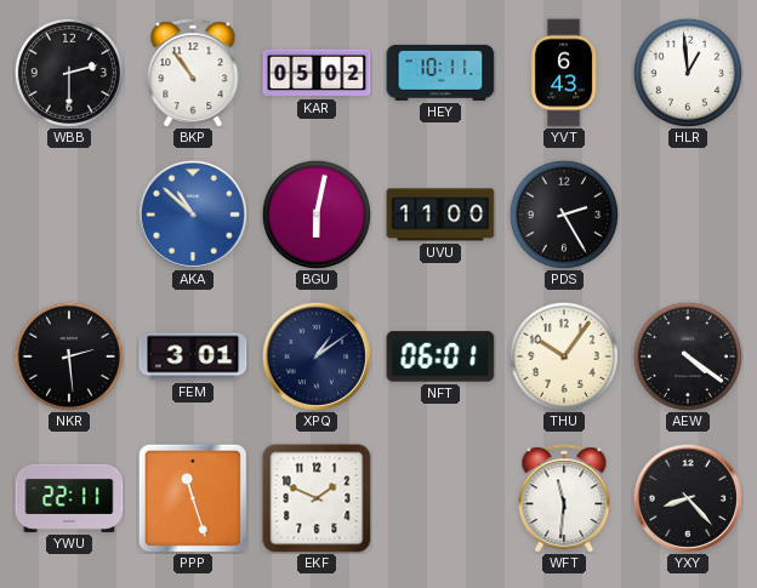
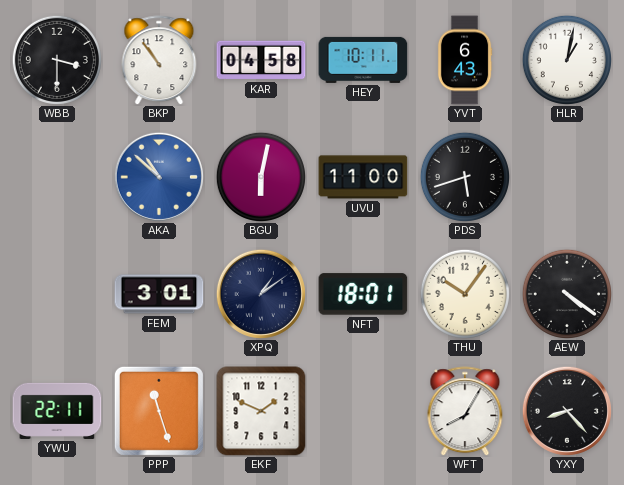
WBB: 2:30 -> 3:30
KAR: 05:02 -> 04:58
HLR: 12:59 -> 1:02
PDS: 2:25 -> 5:42
NKR: 2:29 -> none
NFT: 06:01 -> 18:01
WFT: 11:31 -> 8:05
